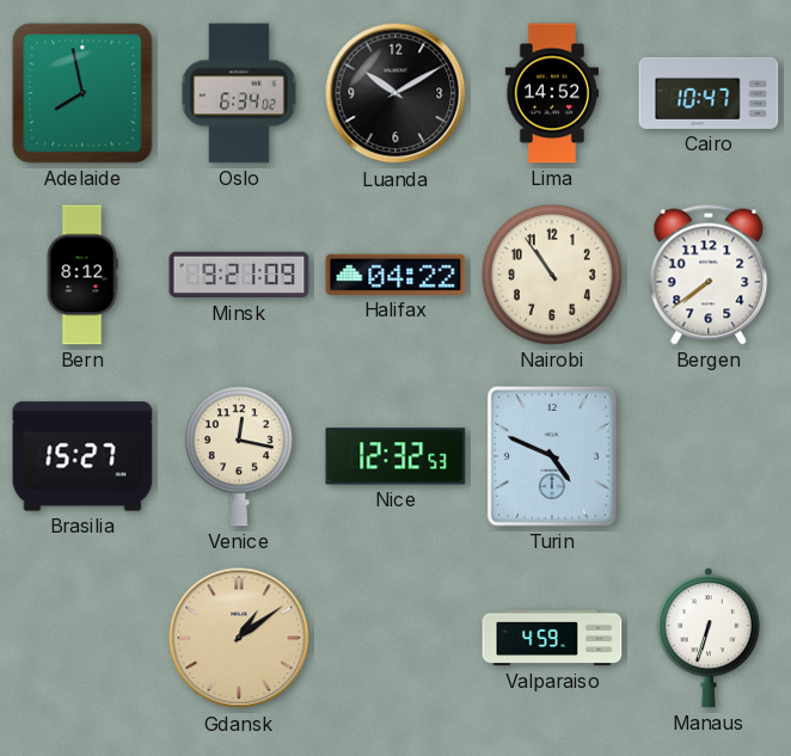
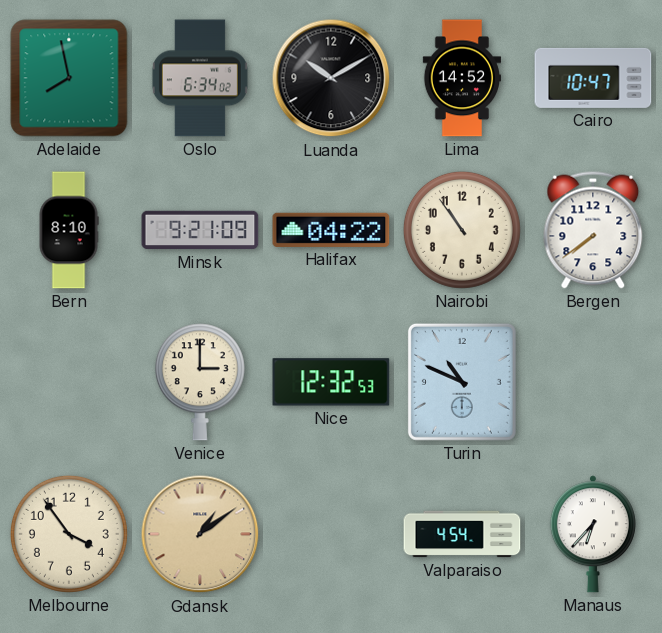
Bern: 8:12 -> 8:10
Brasilia: 15:27 -> none
Venice: 12:17 -> 3:00
Turin: 4:49 -> 10:49
Melbourne: none -> 3:54
Valparaiso: 4:59 -> 4:54
Manaus: 6:33 -> 6:37
